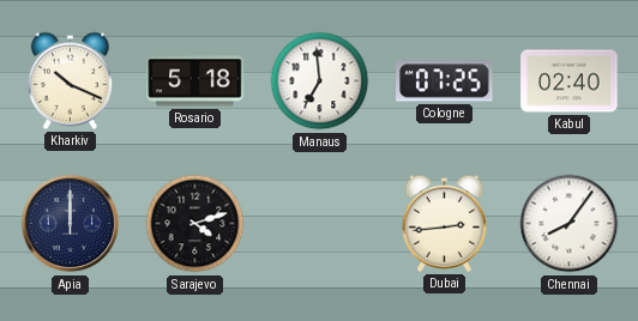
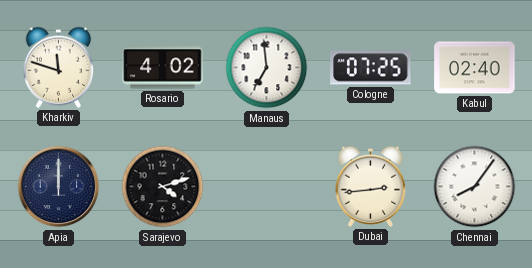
Kharkiv: 10:19 -> 11:48
Rosario: 5:18 -> 4:02
